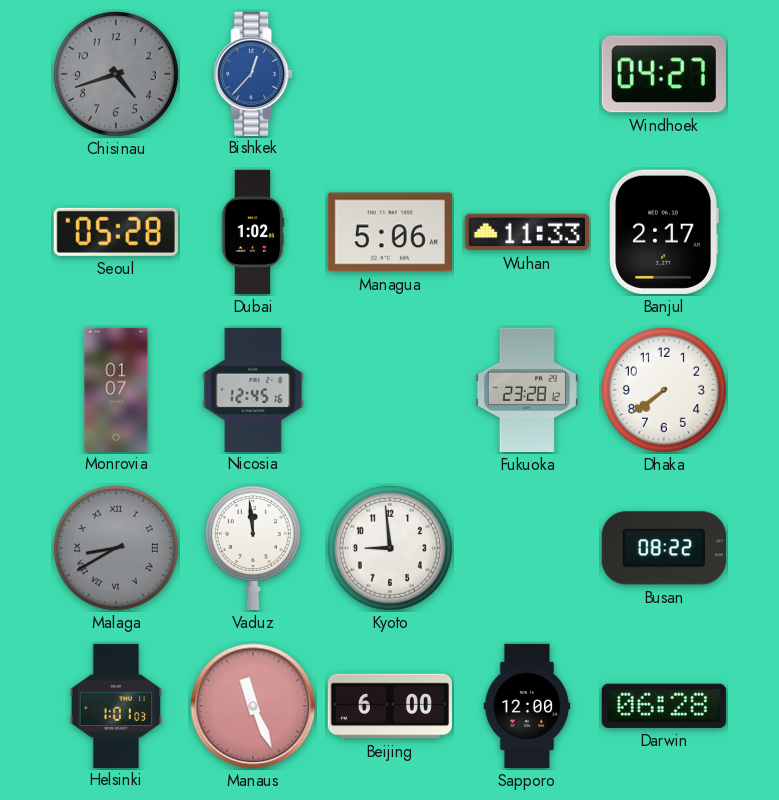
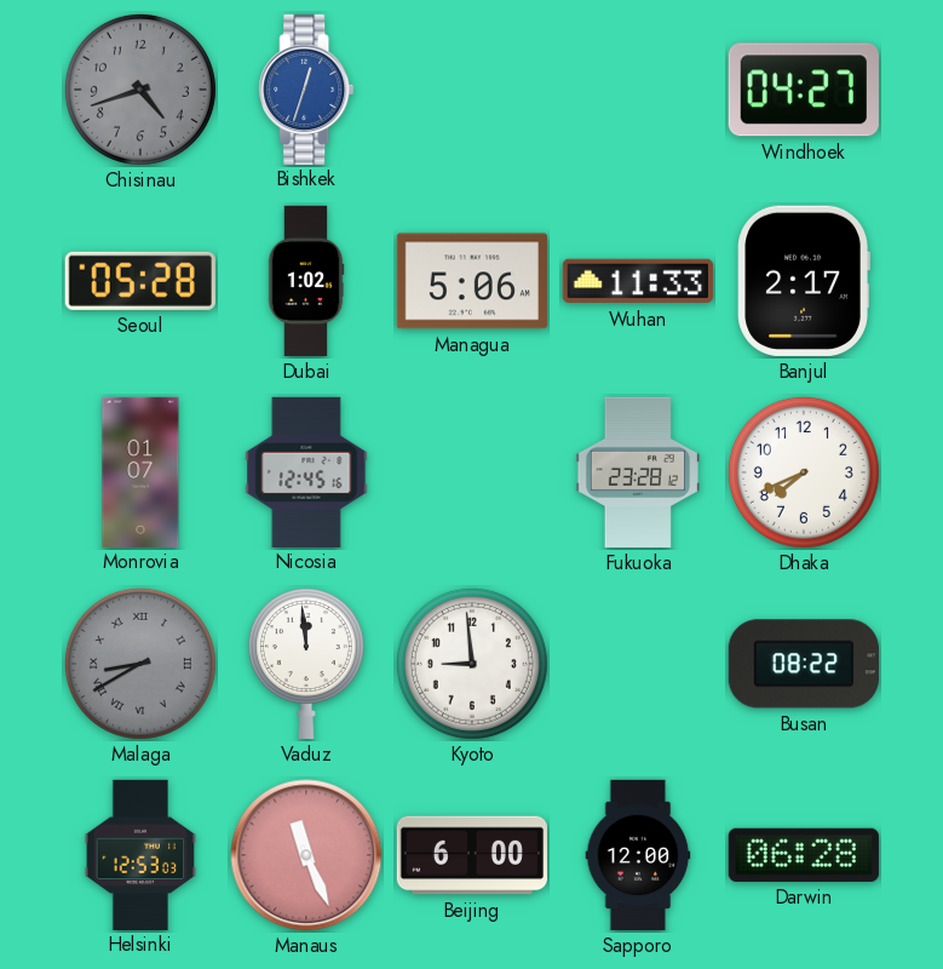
Bishkek: 12:37 -> 12:33
Dhaka: 7:39 -> 7:41
Helsinki: 1:01 -> 12:53
